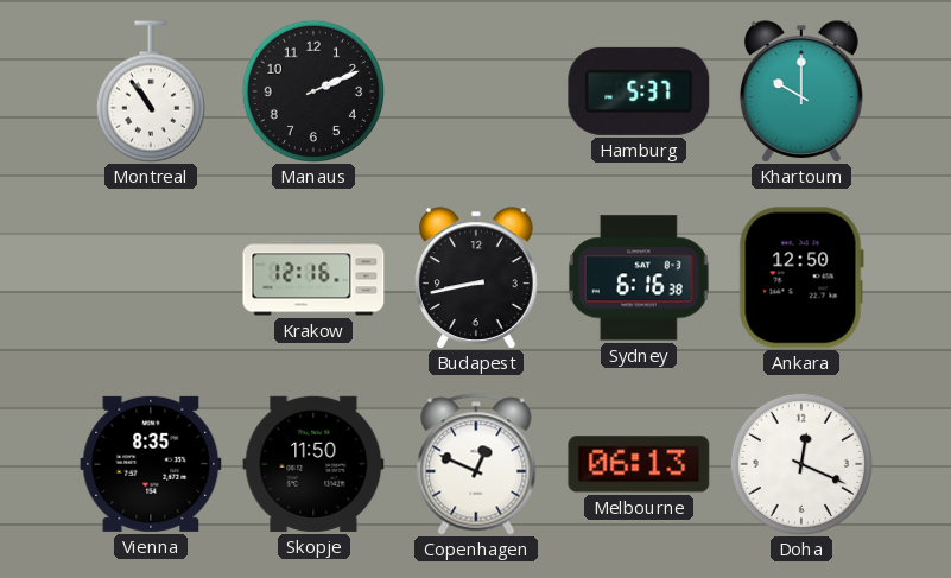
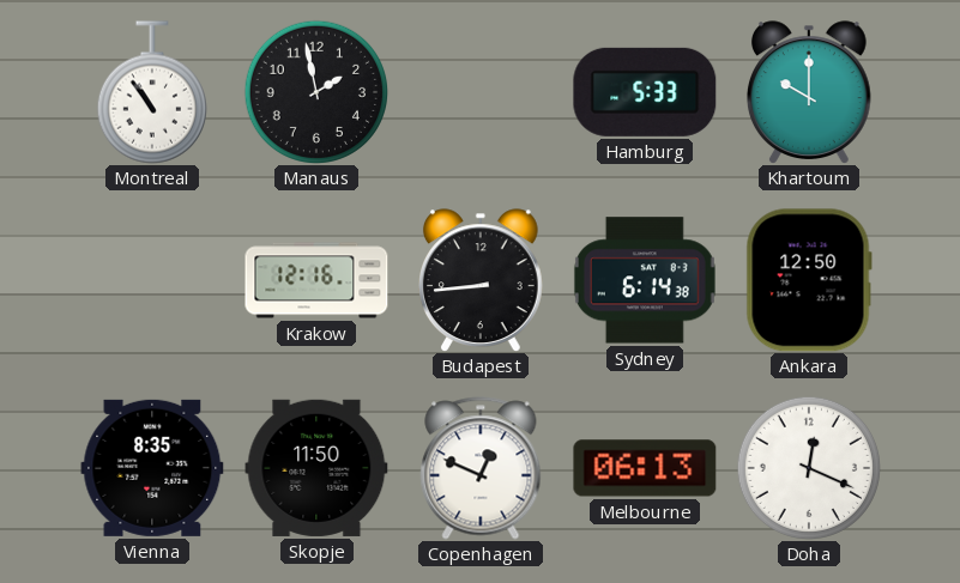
Manaus: 2:11 -> 1:58
Hamburg: 5:37 -> 5:33
Budapest: 8:43 -> 8:44
Sydney: 6:16 -> 6:14
